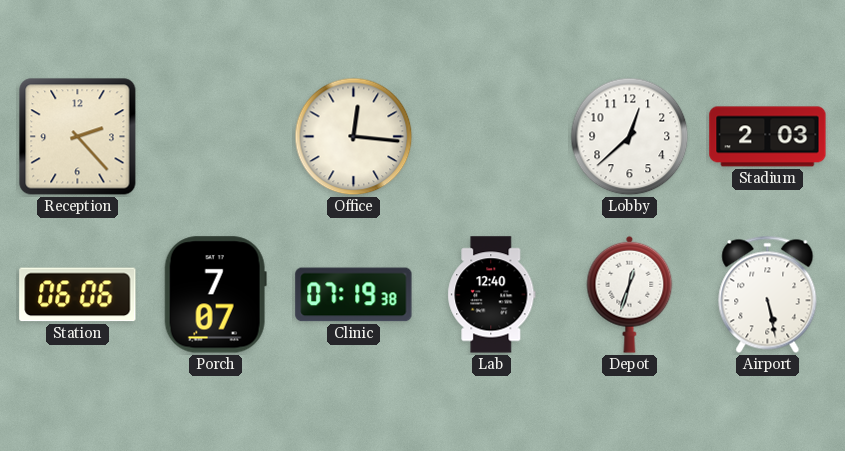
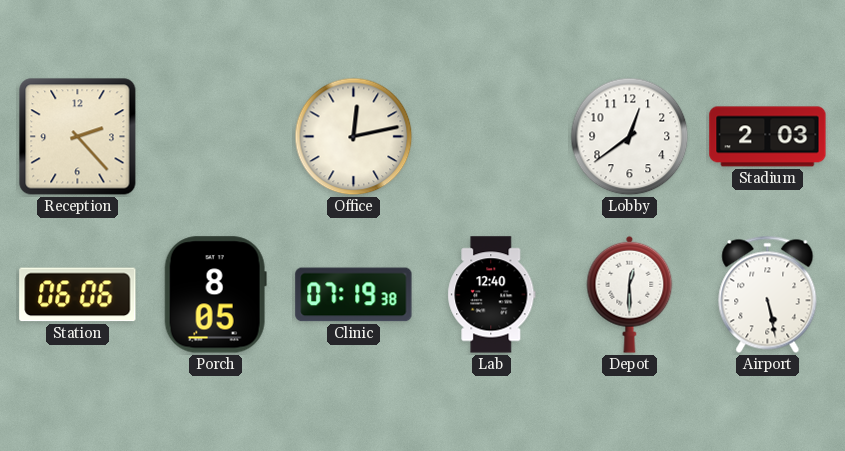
Office: 12:16 -> 12:13
Lobby: 12:38 -> 12:39
Porch: 7:07 -> 8:05
Depot: 12:33 -> 12:30
